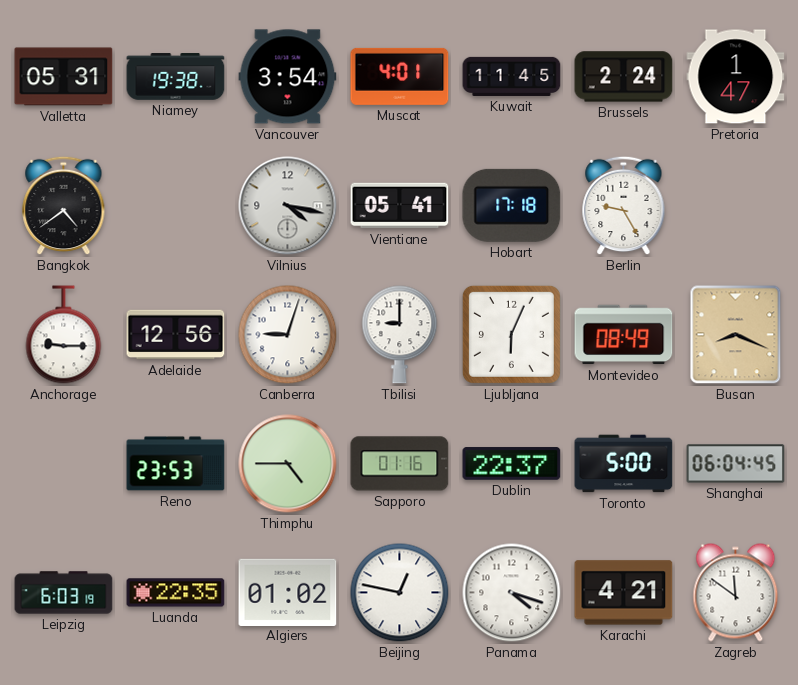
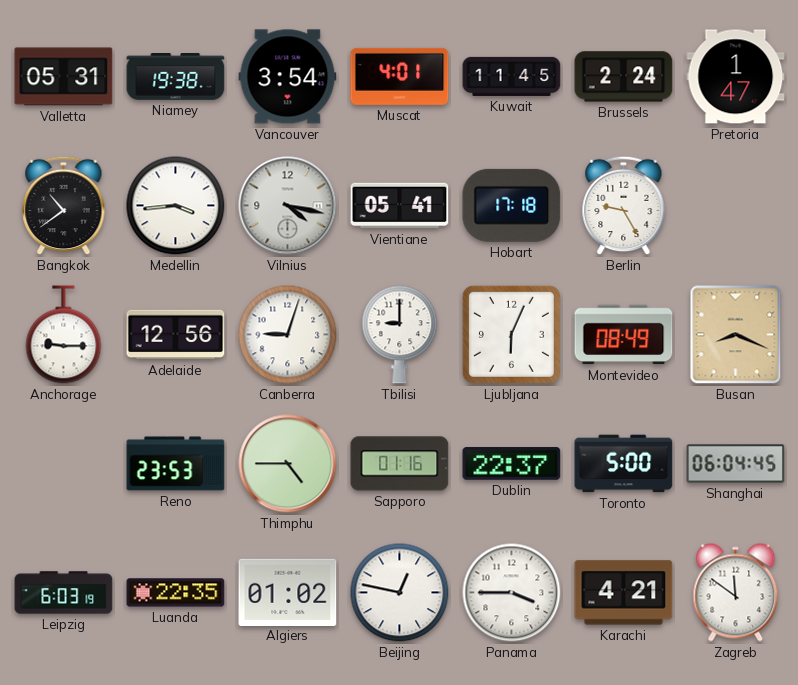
Bangkok: 4:39 -> 10:39
Medellin: none -> 3:44
Panama: 4:18 -> 3:45
